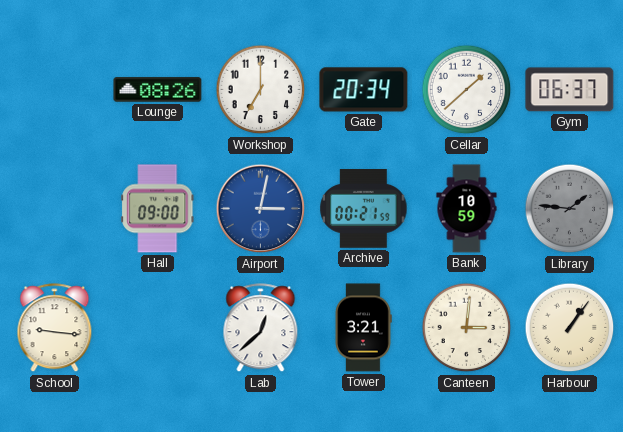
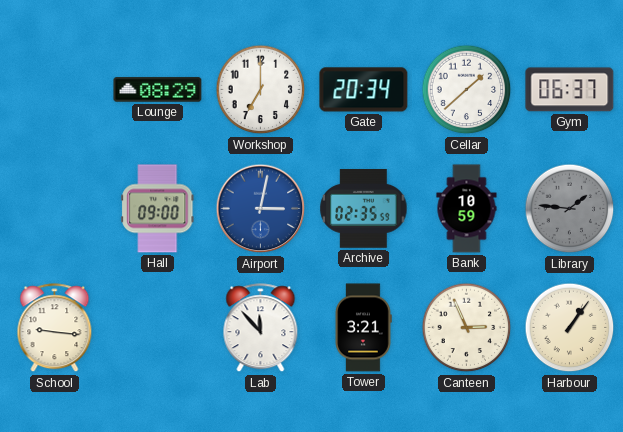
Lounge: 08:26 -> 08:29
Archive: 00:21 -> 02:35
Lab: 12:38 -> 11:53
Canteen: 3:01 -> 2:56
